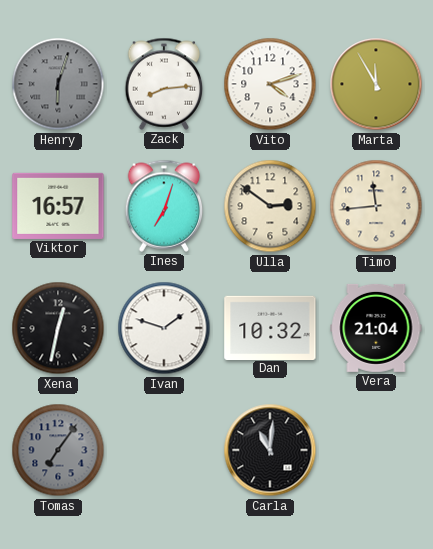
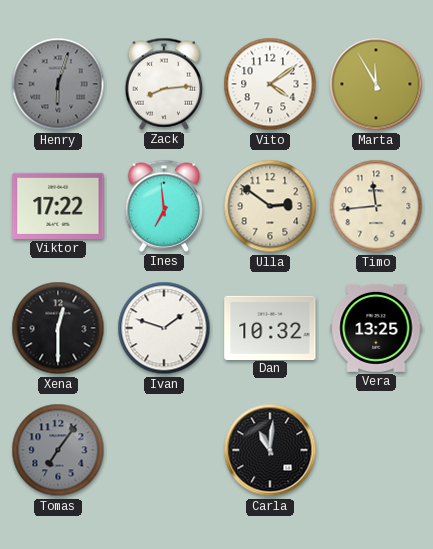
Vito: 4:12 -> 4:09
Viktor: 16:57 -> 17:22
Ines: 7:03 -> 6:59
Xena: 12:32 -> 12:30
Vera: 21:04 -> 13:25
